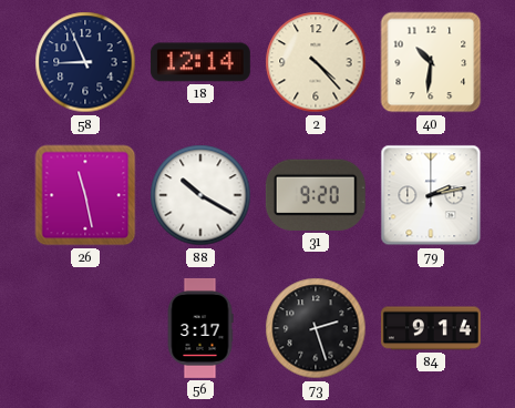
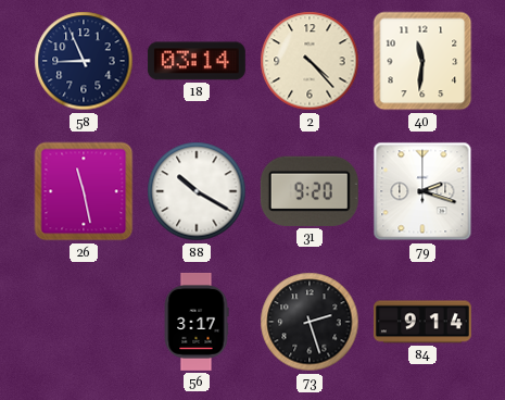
18: 12:14 -> 03:14
40: 10:31 -> 11:31
79: 2:13 -> 2:18
